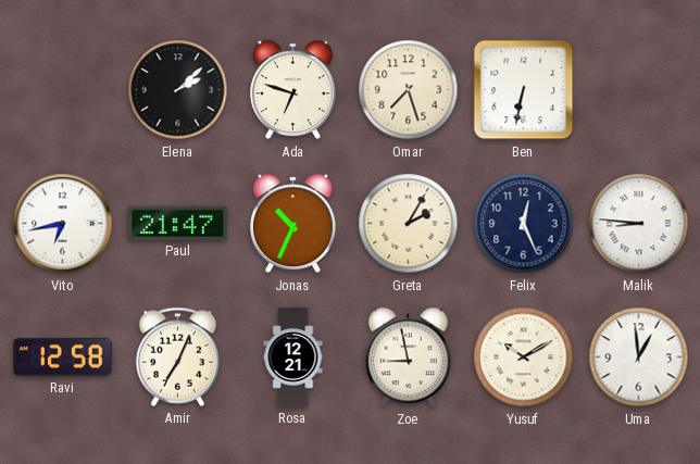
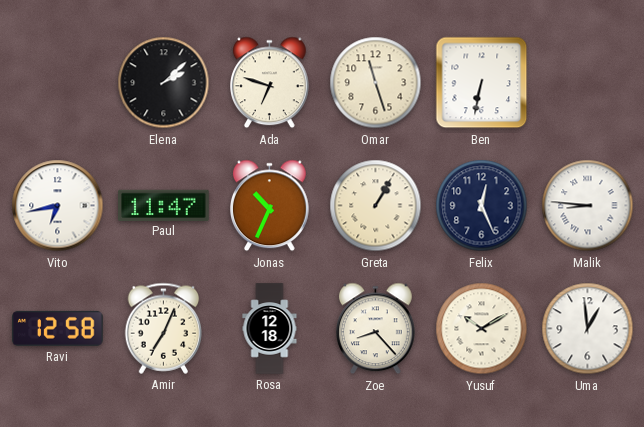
Omar: 7:27 -> 11:27
Paul: 21:47 -> 11:47
Greta: 2:05 -> 1:05
Rosa: 12:21 -> 12:18
Zoe: 8:58 -> 8:23
